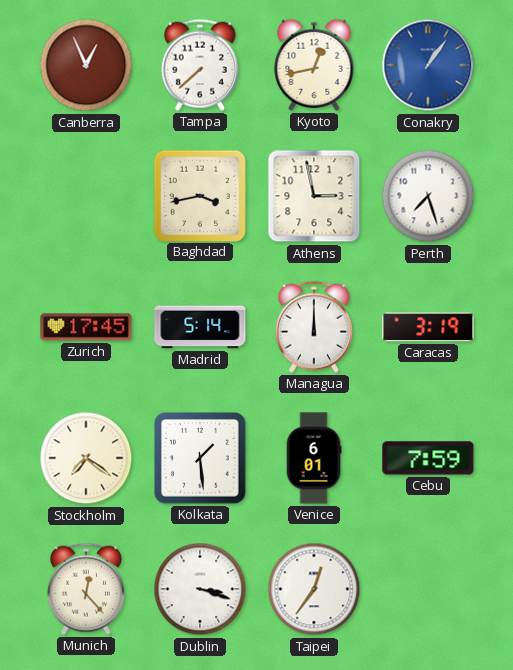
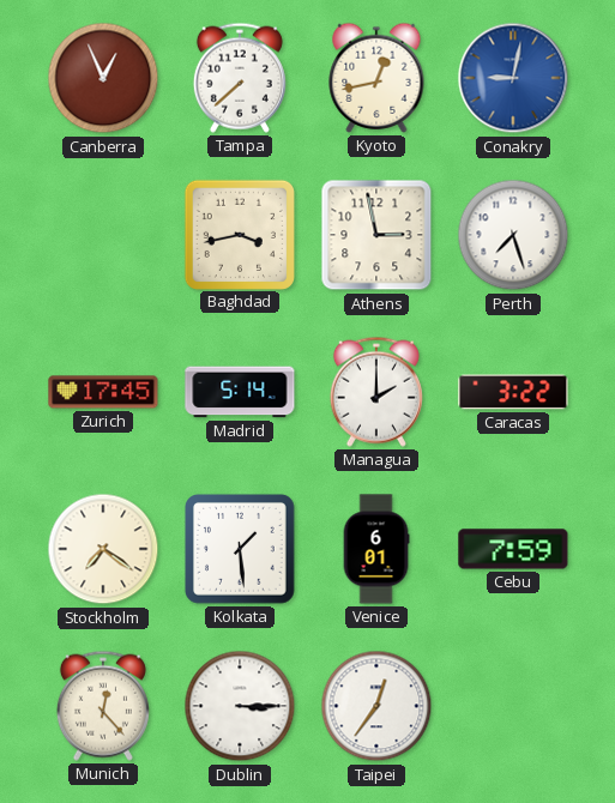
Conakry: 1:06 -> 9:02
Managua: 12:00 -> 2:00
Caracas: 3:19 -> 3:22
Dublin: 3:18 -> 3:15
